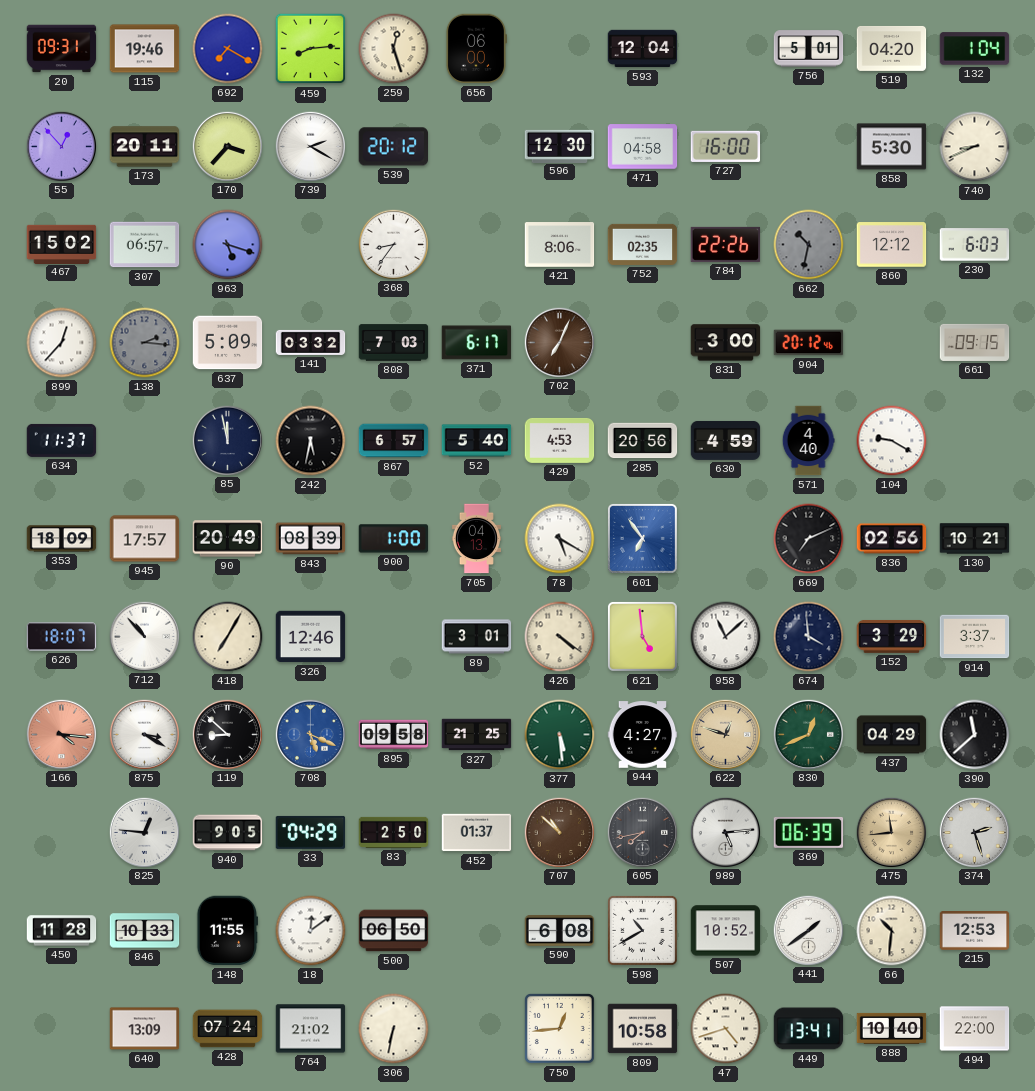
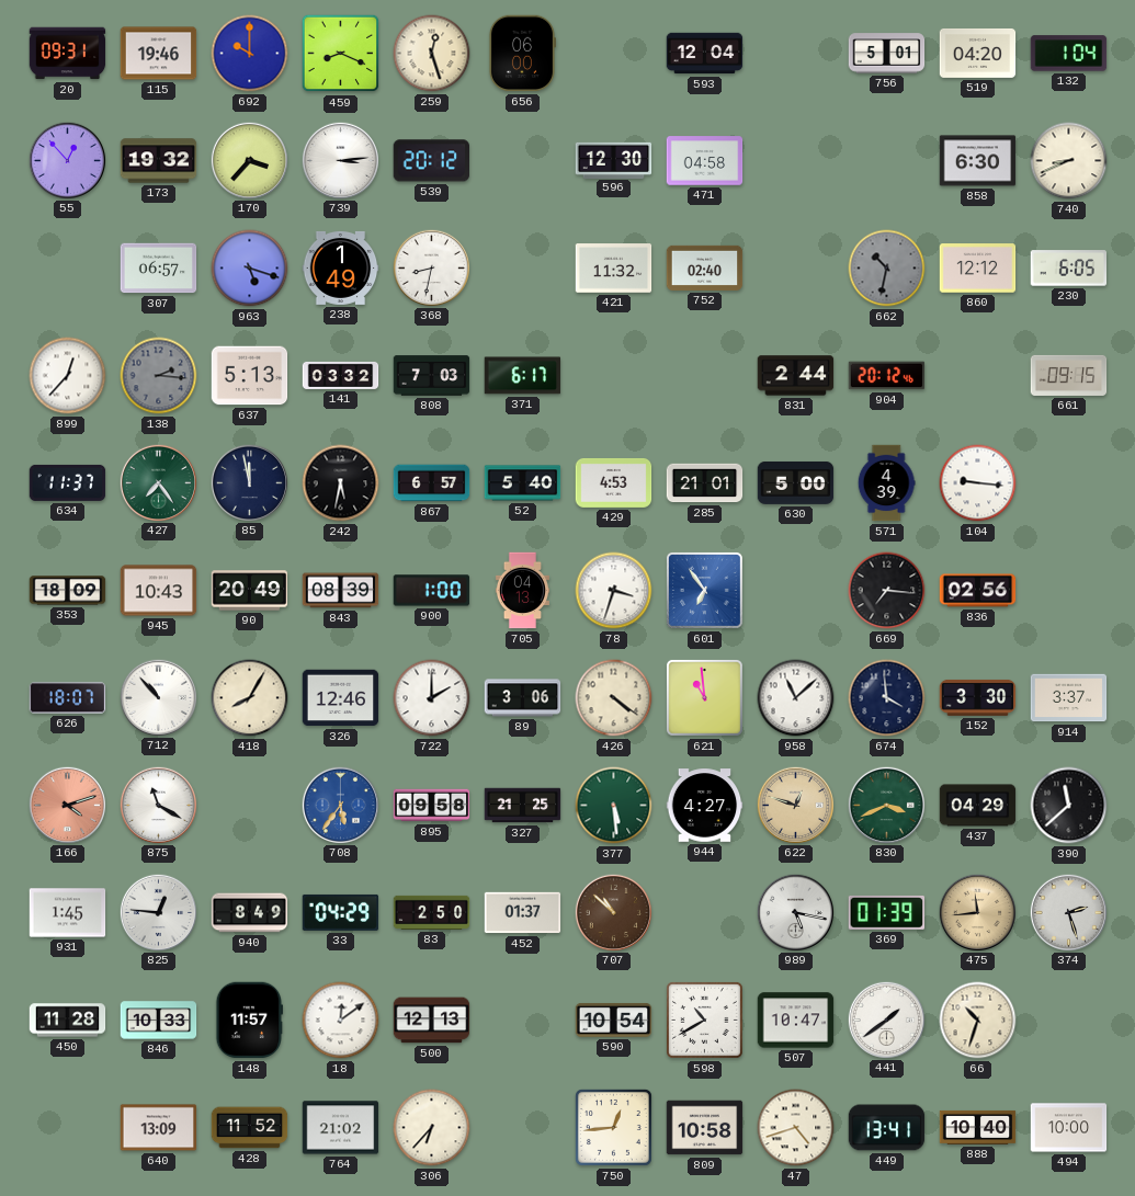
692: 7:20 -> 10:00
459: 8:14 -> 8:19
173: 20:11 -> 19:32
739: 2:20 -> 3:14
727: 16:00 -> none
858: 5:30 -> 6:30
467: 15:02 -> none
238: none -> 1:49
368: 8:36 -> 8:32
421: 8:06 -> 11:32
752: 02:35 -> 02:40
784: 22:26 -> none
230: 6:03 -> 6:05
637: 5:09 -> 5:13
702: 7:04 -> none
831: 3:00 -> 2:44
427: none -> 7:24
285: 20:56 -> 21:01
630: 4:59 -> 5:00
571: 4:40 -> 4:39
104: 9:20 -> 9:16
945: 17:57 -> 10:43
78: 5:20 -> 3:33
669: 7:11 -> 7:16
130: 10:21 -> none
418: 7:05 -> 8:05
722: none -> 2:00
89: 3:01 -> 3:06
621: 4:59 -> 10:59
152: 3:29 -> 3:30
166: 4:16 -> 4:12
875: 3:20 -> 11:20
119: 8:52 -> none
708: 5:19 -> 5:36
830: 12:41 -> 3:41
931: none -> 1:45
940: 9:05 -> 8:49
605: 7:43 -> none
989: 5:14 -> 5:17
369: 06:39 -> 01:39
148: 11:55 -> 11:57
500: 06:50 -> 12:13
590: 6:08 -> 10:54
507: 10:52 -> 10:47
66: 10:31 -> 10:33
215: 12:53 -> none
428: 07:24 -> 11:52
306: 6:32 -> 6:37
494: 22:00 -> 10:00
